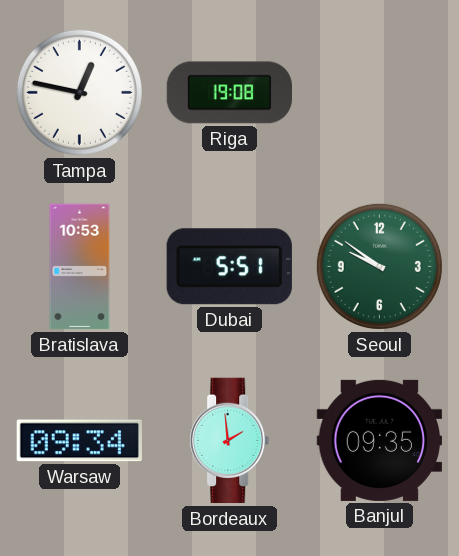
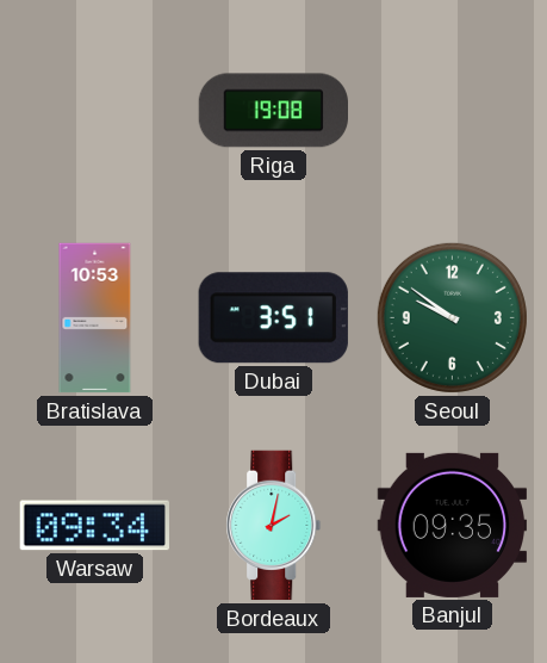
Tampa: 12:47 -> none
Dubai: 5:51 -> 3:51
Bordeaux: 1:59 -> 2:02
